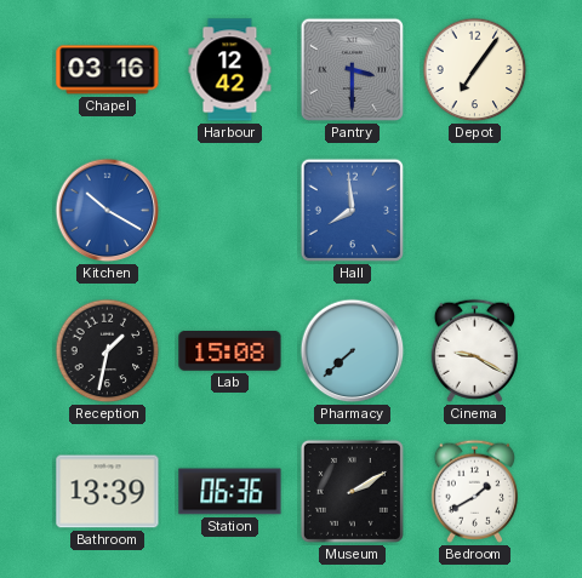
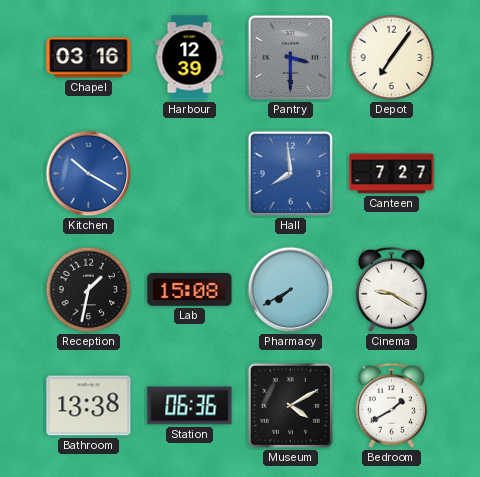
Harbour: 12:42 -> 12:39
Canteen: none -> 7:27
Pharmacy: 7:38 -> 7:40
Bathroom: 13:39 -> 13:38
Museum: 2:10 -> 4:10
